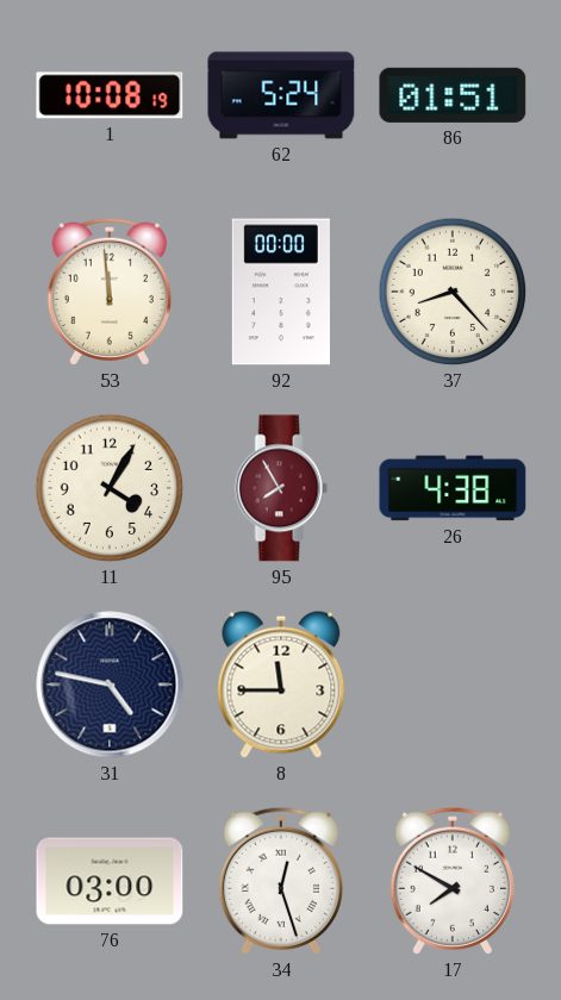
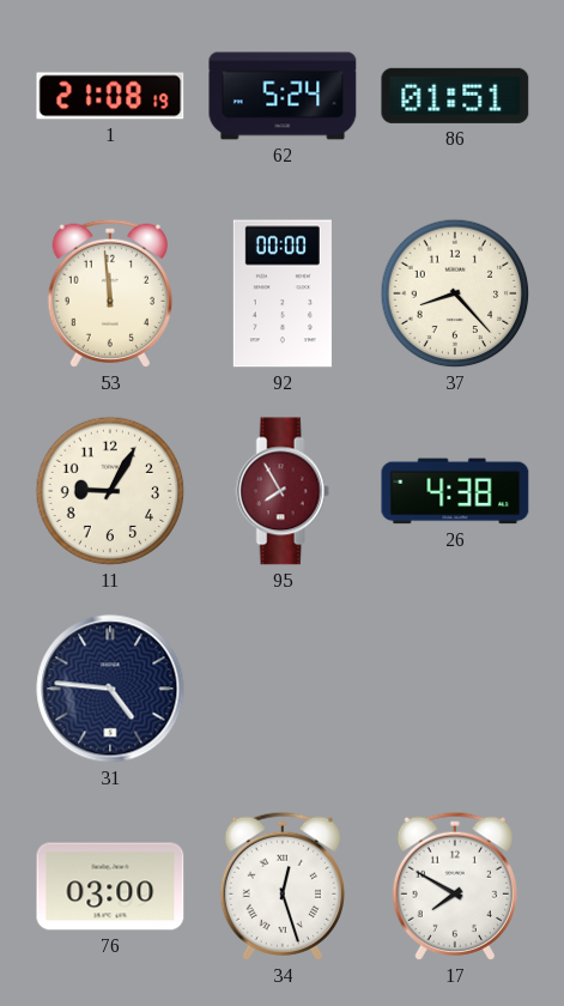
1: 10:08 -> 21:08
11: 4:05 -> 9:05
31: 4:47 -> 4:46
8: 11:45 -> none
